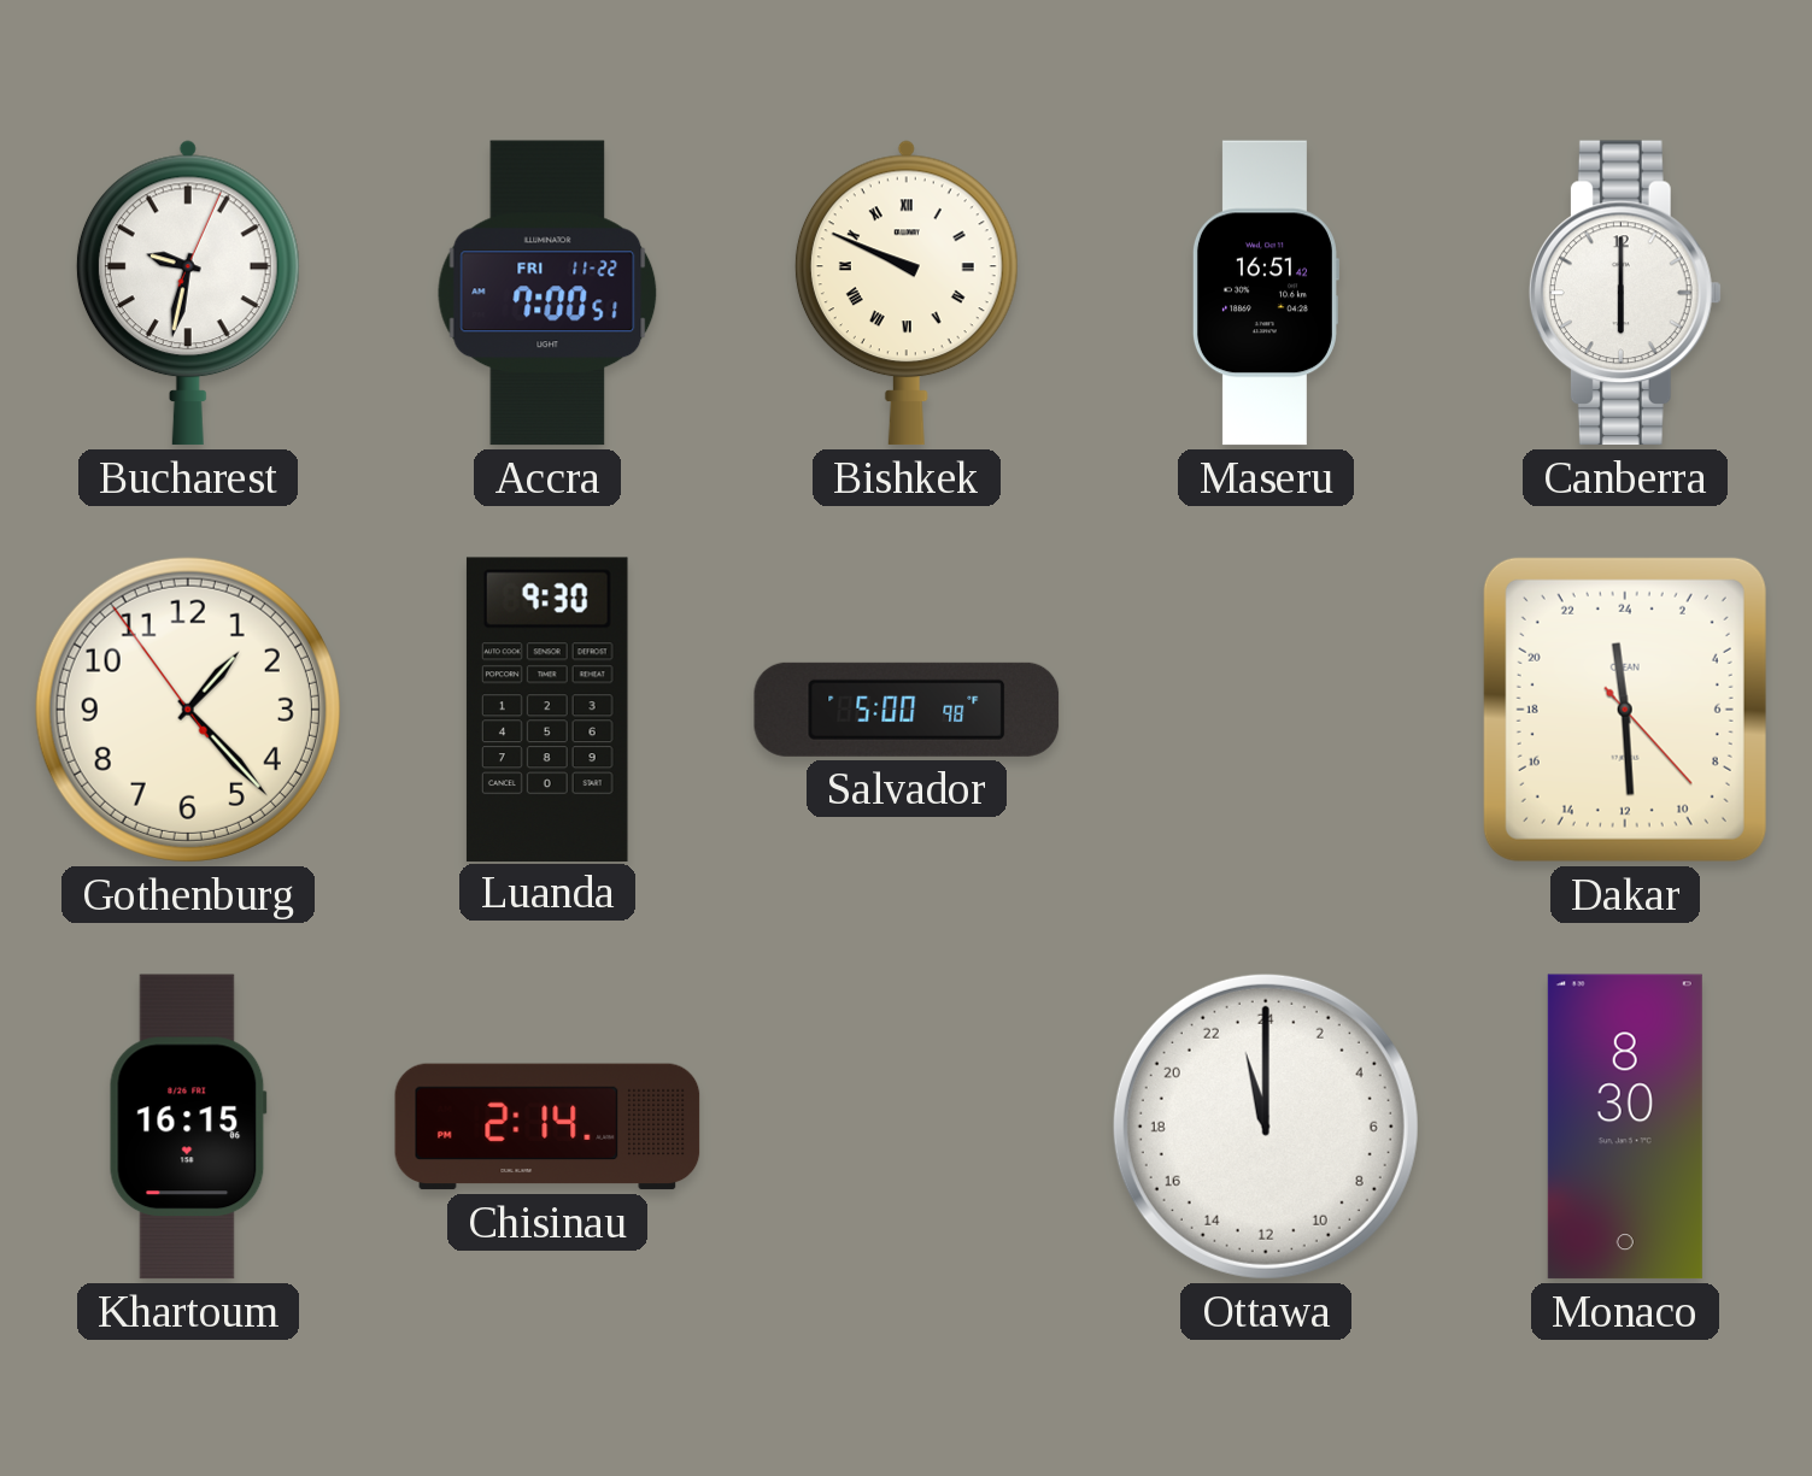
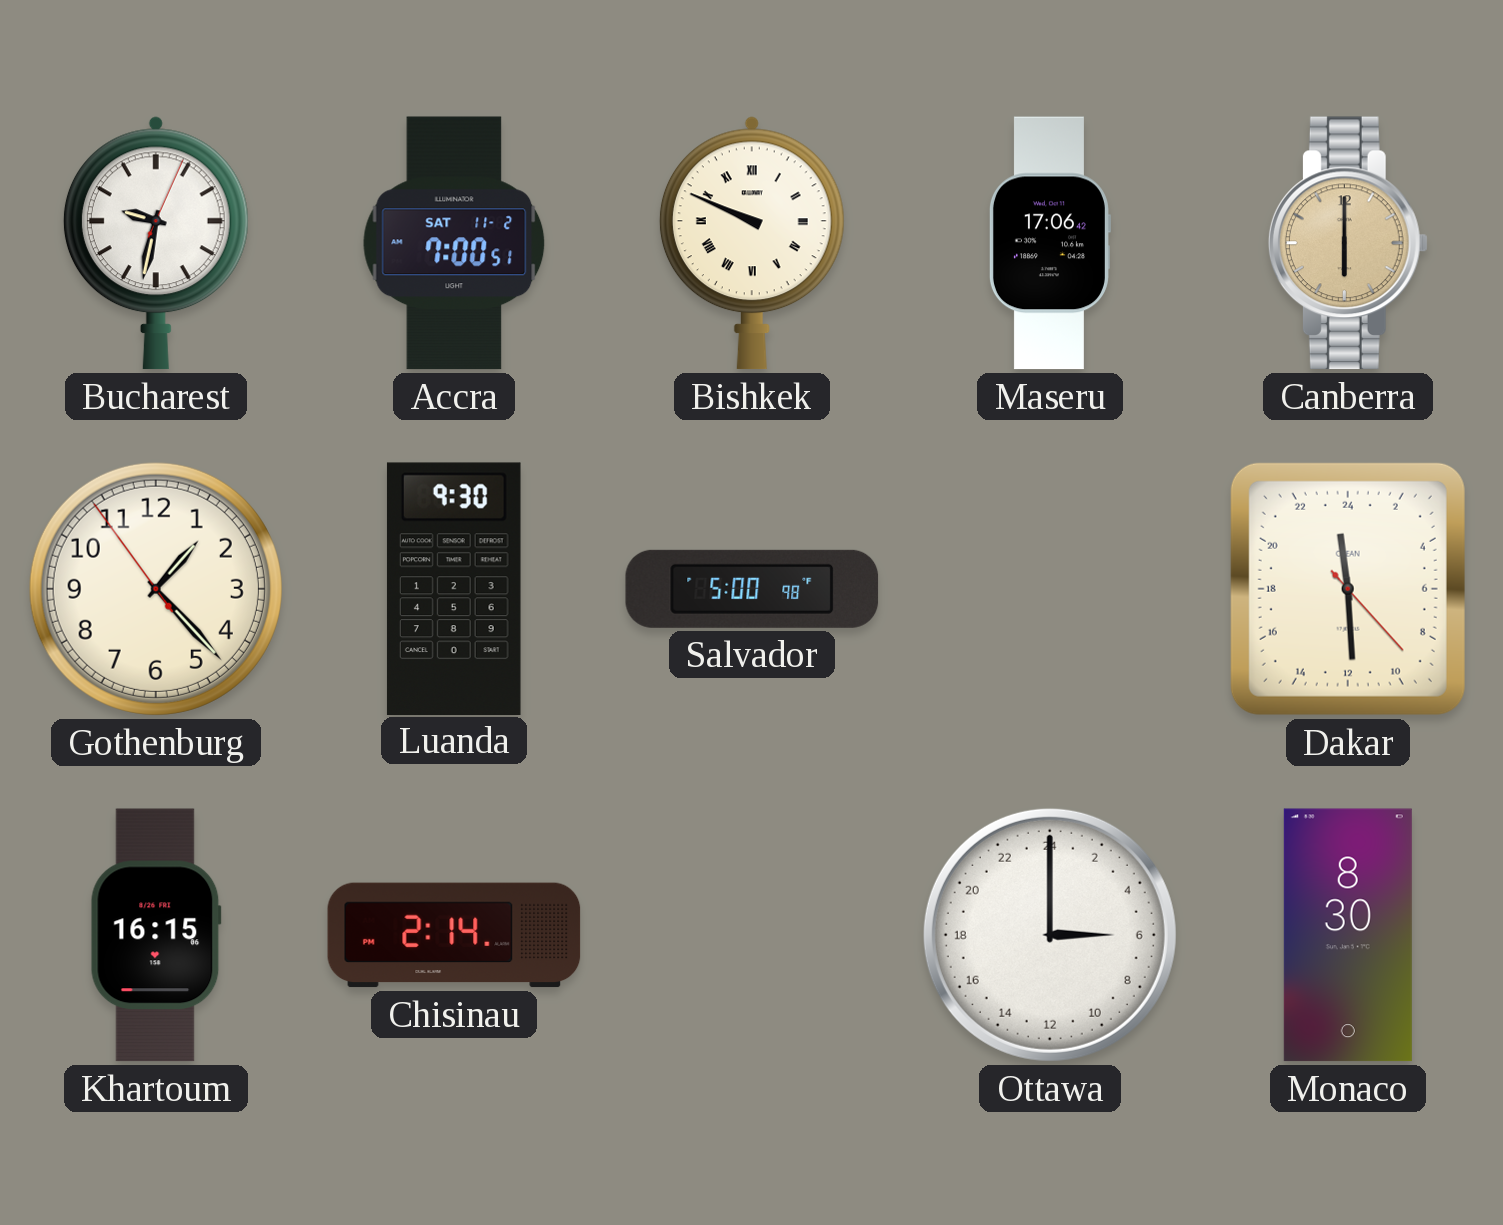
Accra date: FRI 11-22 -> SAT 11-2
Maseru: 16:51 -> 17:06
Canberra dial: white -> champagne
Ottawa: 23:00 -> 6:00
